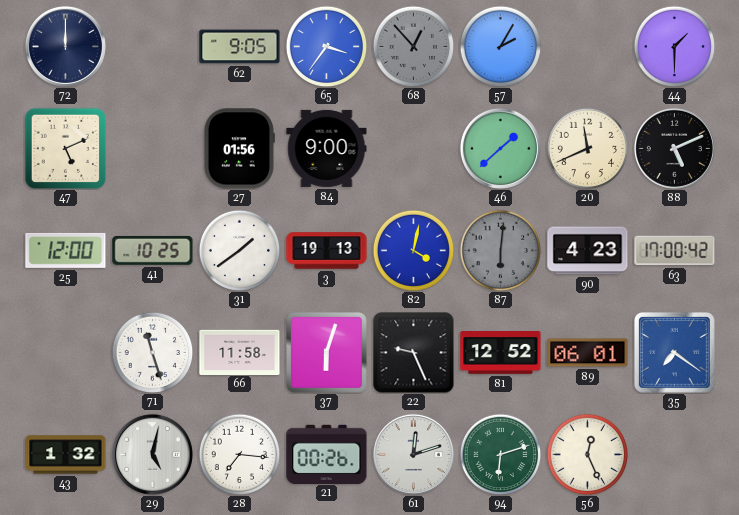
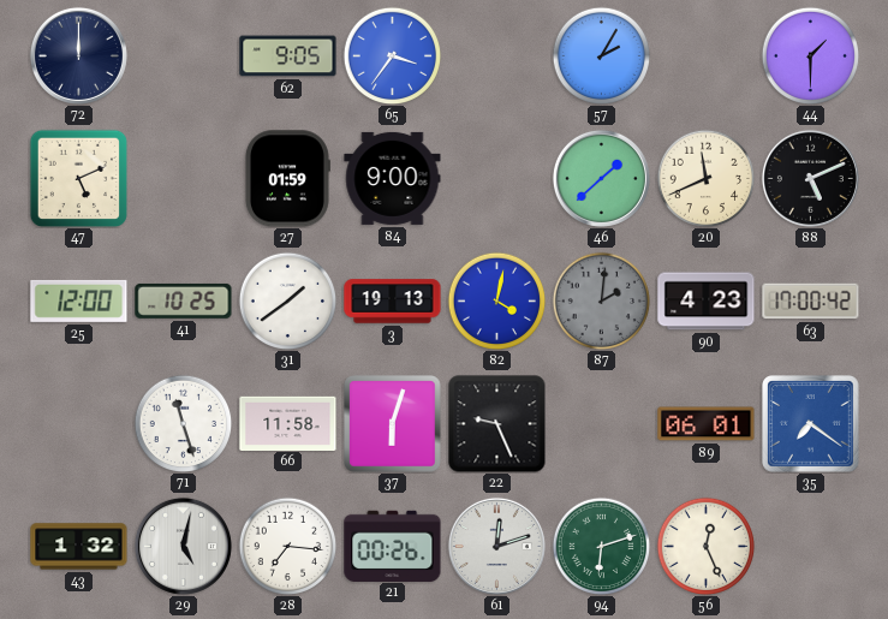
68: 12:53 -> none
27: 01:56 -> 01:59
87: 6:01 -> 2:01
81: 12:52 -> none
